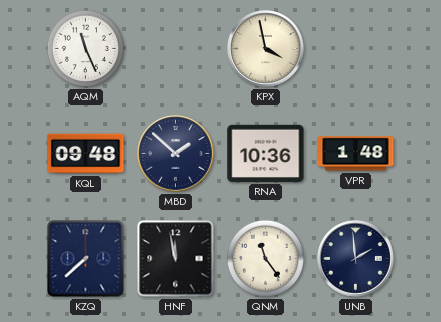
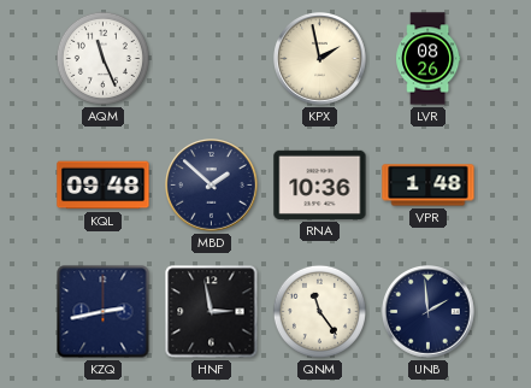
KPX: 3:58 -> 1:58
LVR: none -> 08:26
KZQ: 7:38 -> 2:43
HNF: 11:58 -> 2:58
